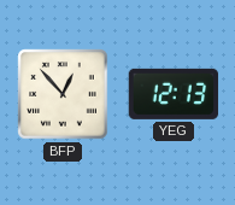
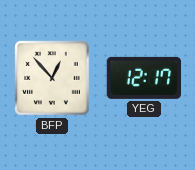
YEG: 12:13 -> 12:17
